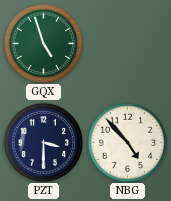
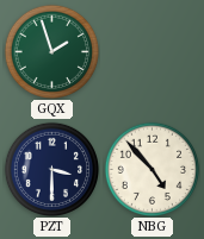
GQX: 4:57 -> 1:57
